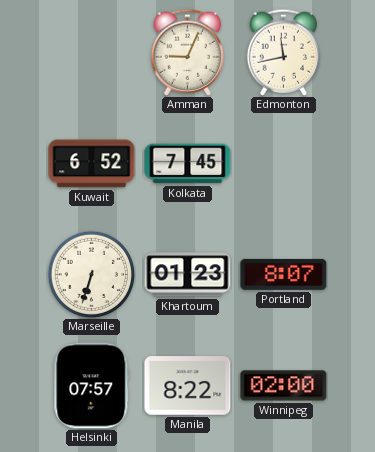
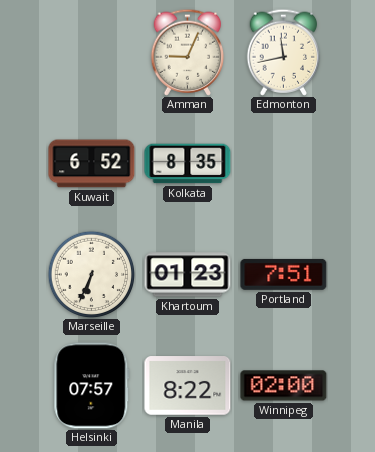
Kolkata: 7:45 -> 8:35
Marseille: 6:33 -> 6:34
Portland: 8:07 -> 7:51
